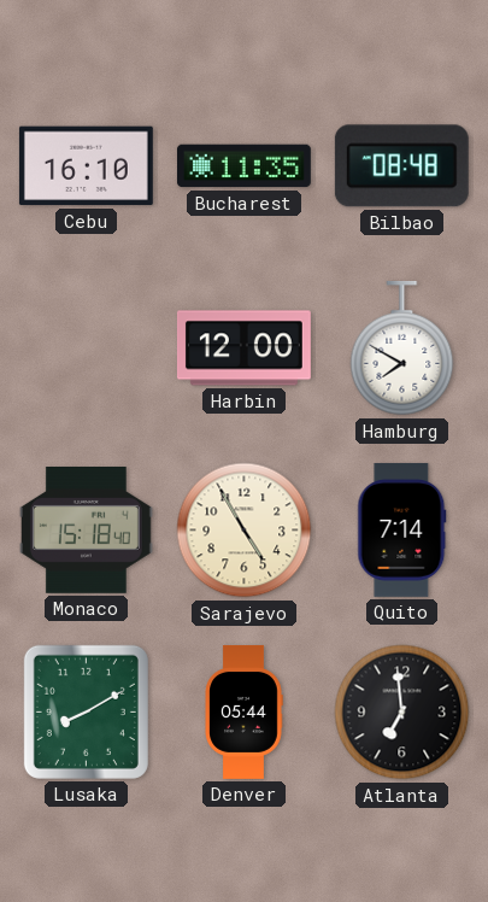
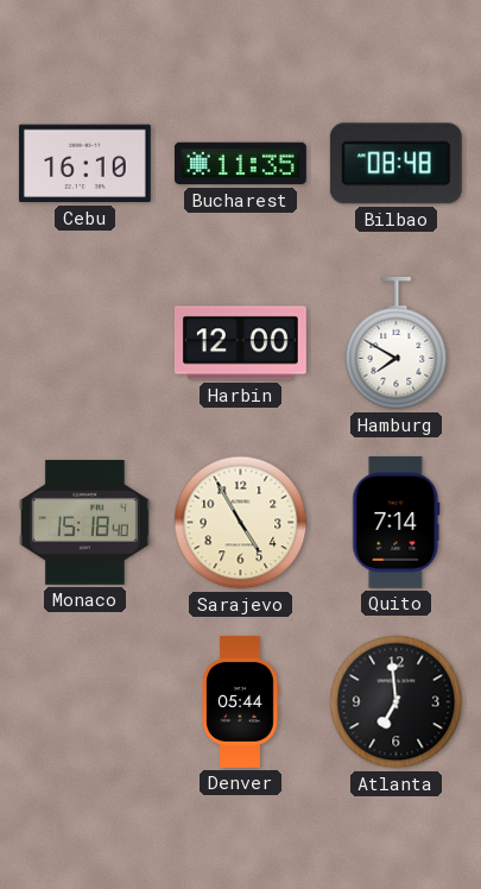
Lusaka: 8:10 -> none
